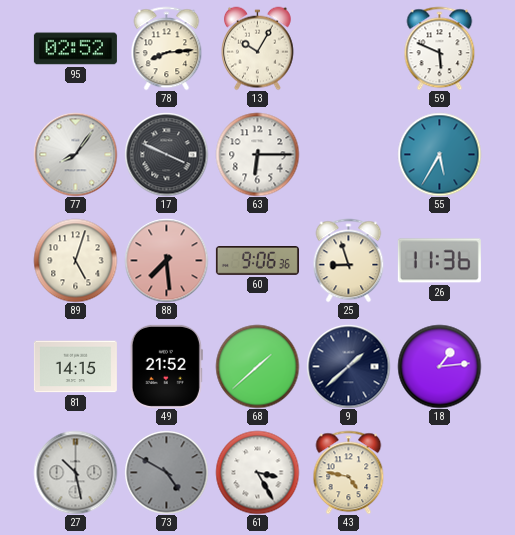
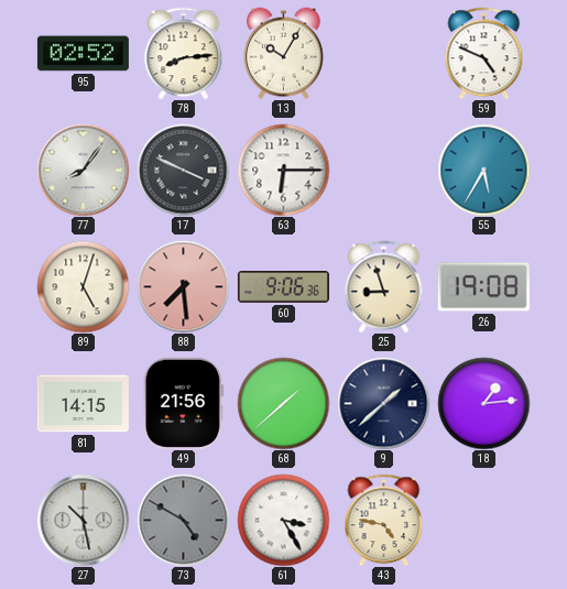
59: 5:49 -> 4:49
26: 11:36 -> 19:08
49: 21:52 -> 21:56
